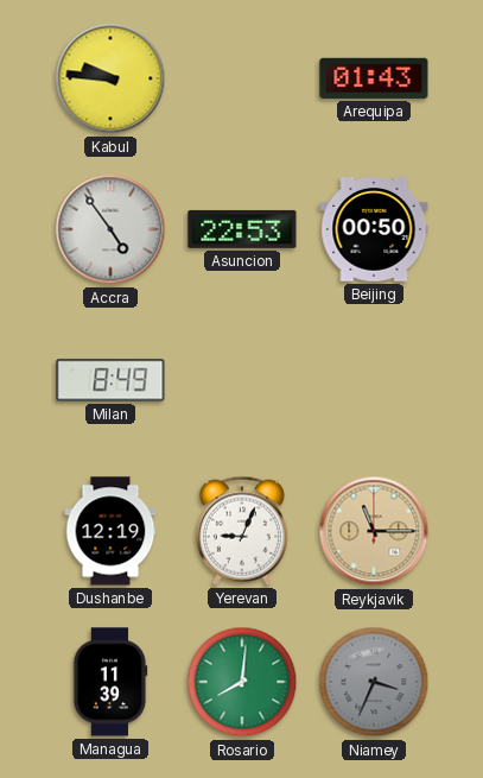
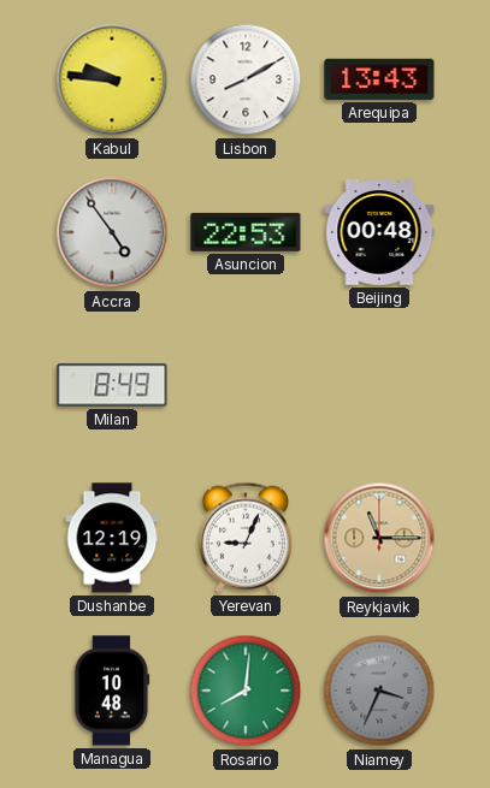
Lisbon: none -> 8:10
Arequipa: 01:43 -> 13:43
Beijing: 00:50 -> 00:48
Managua: 11:39 -> 10:48
